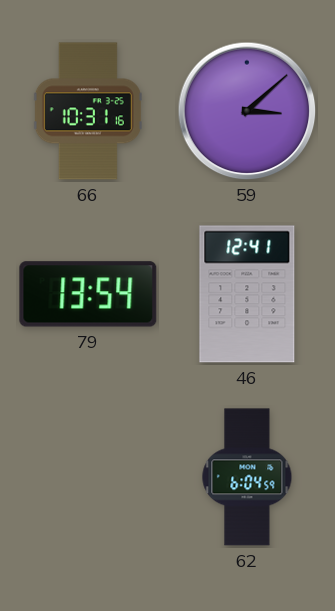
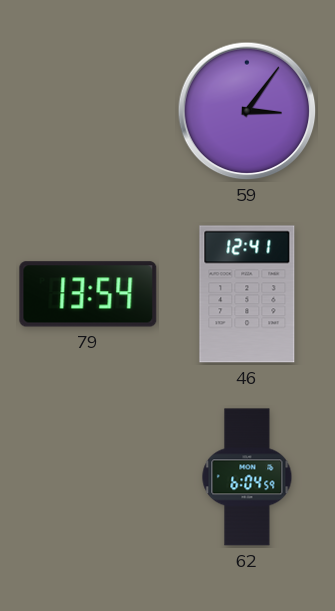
66: 10:31 -> none
59: 3:08 -> 3:06
